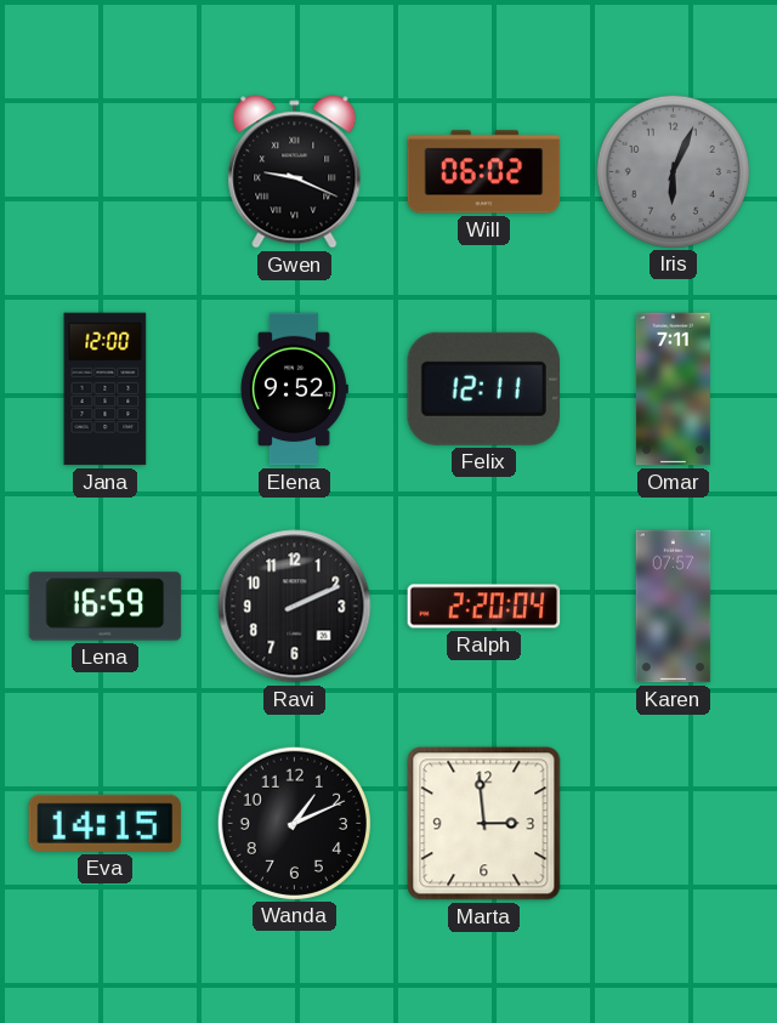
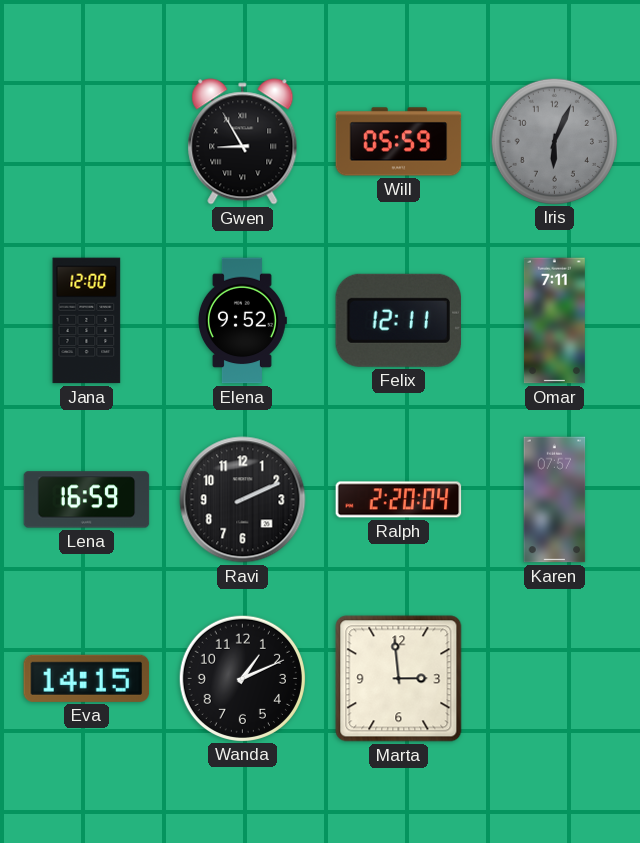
Gwen: 9:19 -> 8:55
Will: 06:02 -> 05:59
